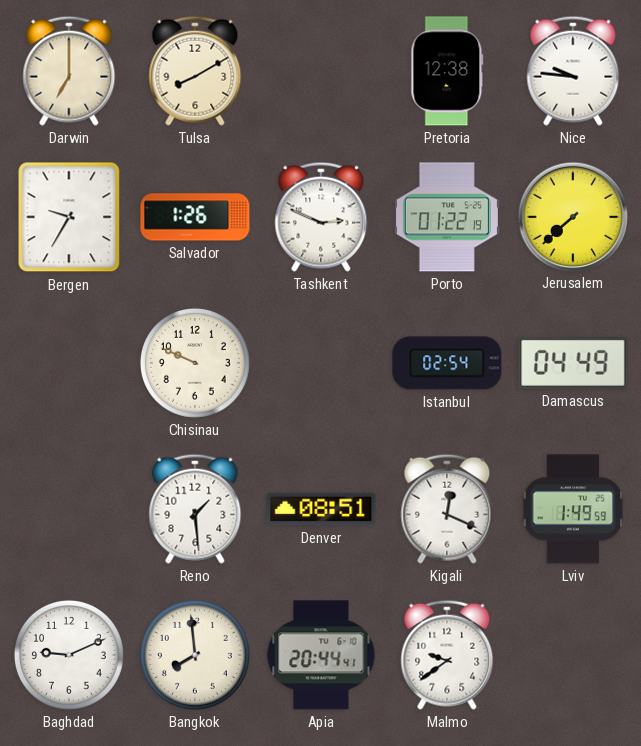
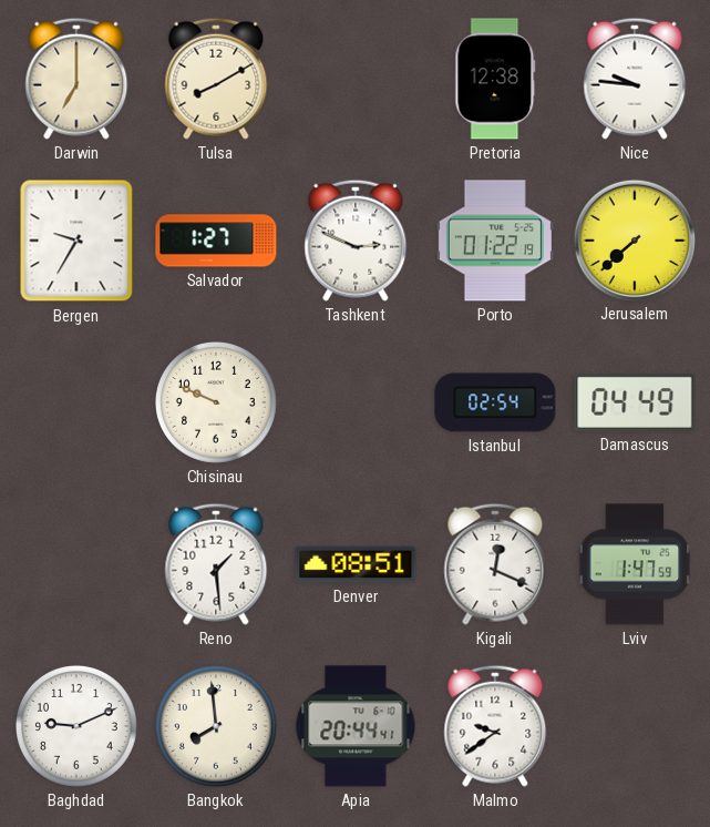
Salvador: 1:26 -> 1:27
Lviv: 1:49 -> 1:47
